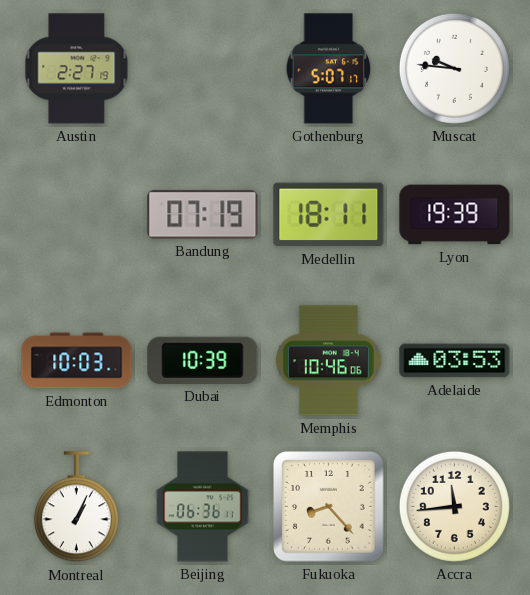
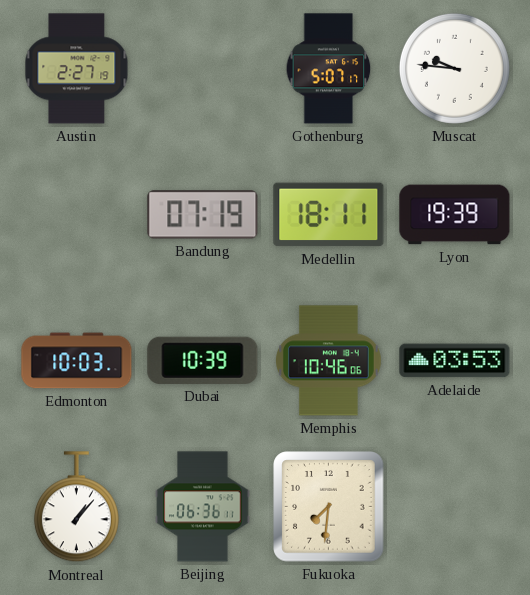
Montreal: 1:04 -> 1:07
Fukuoka: 8:23 -> 7:31
Accra: 11:44 -> none
